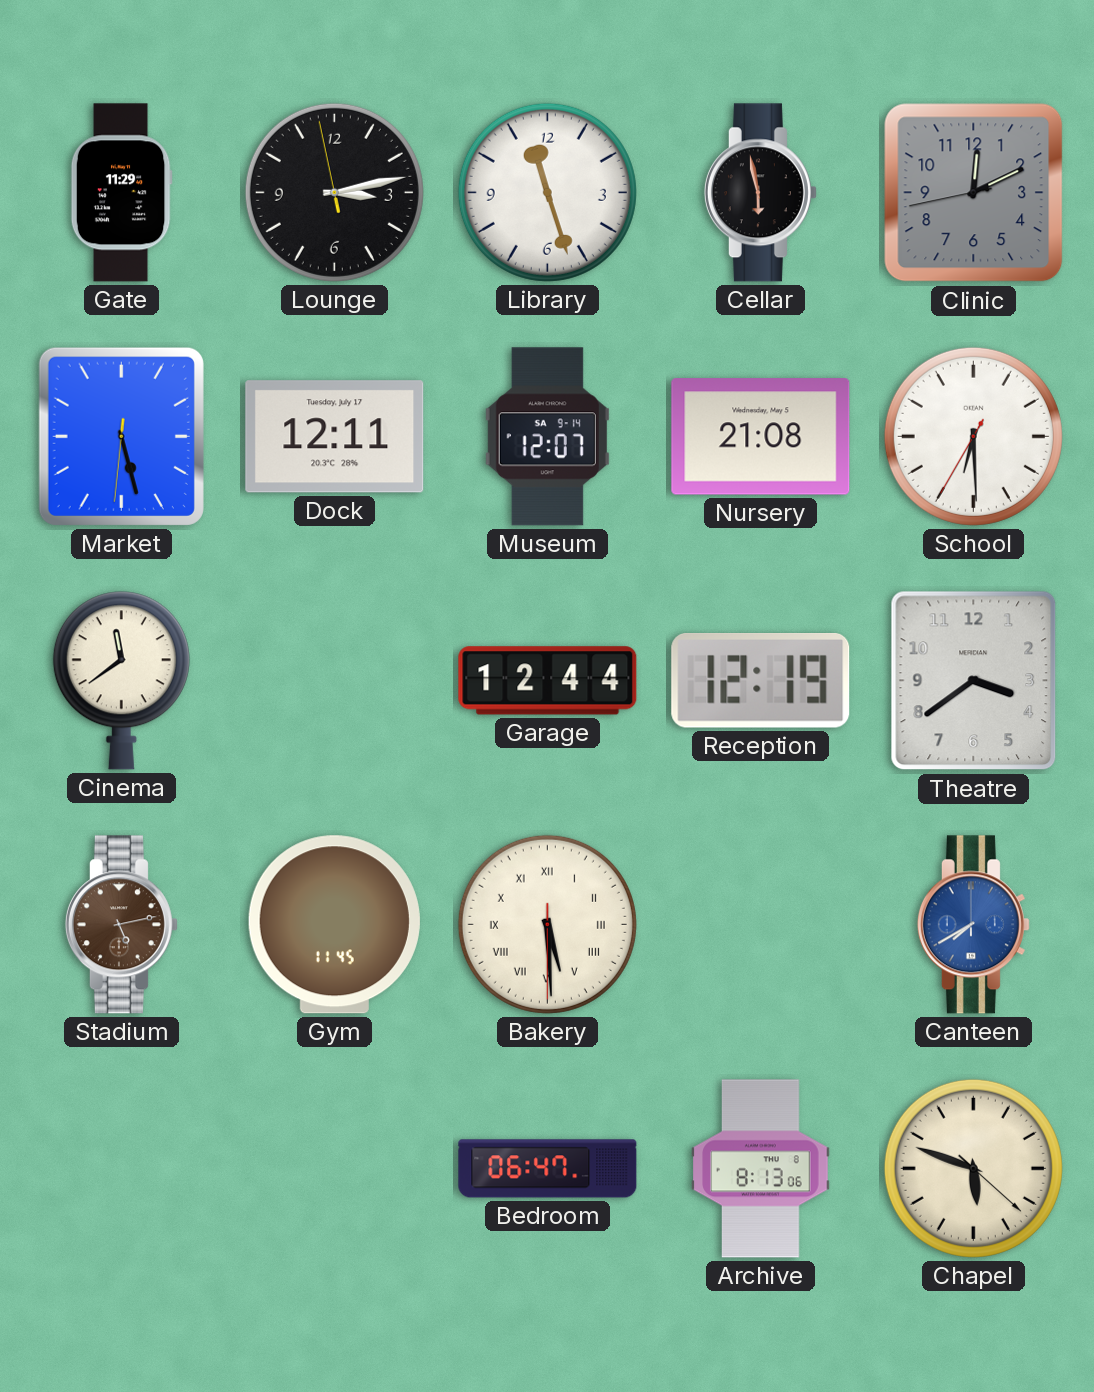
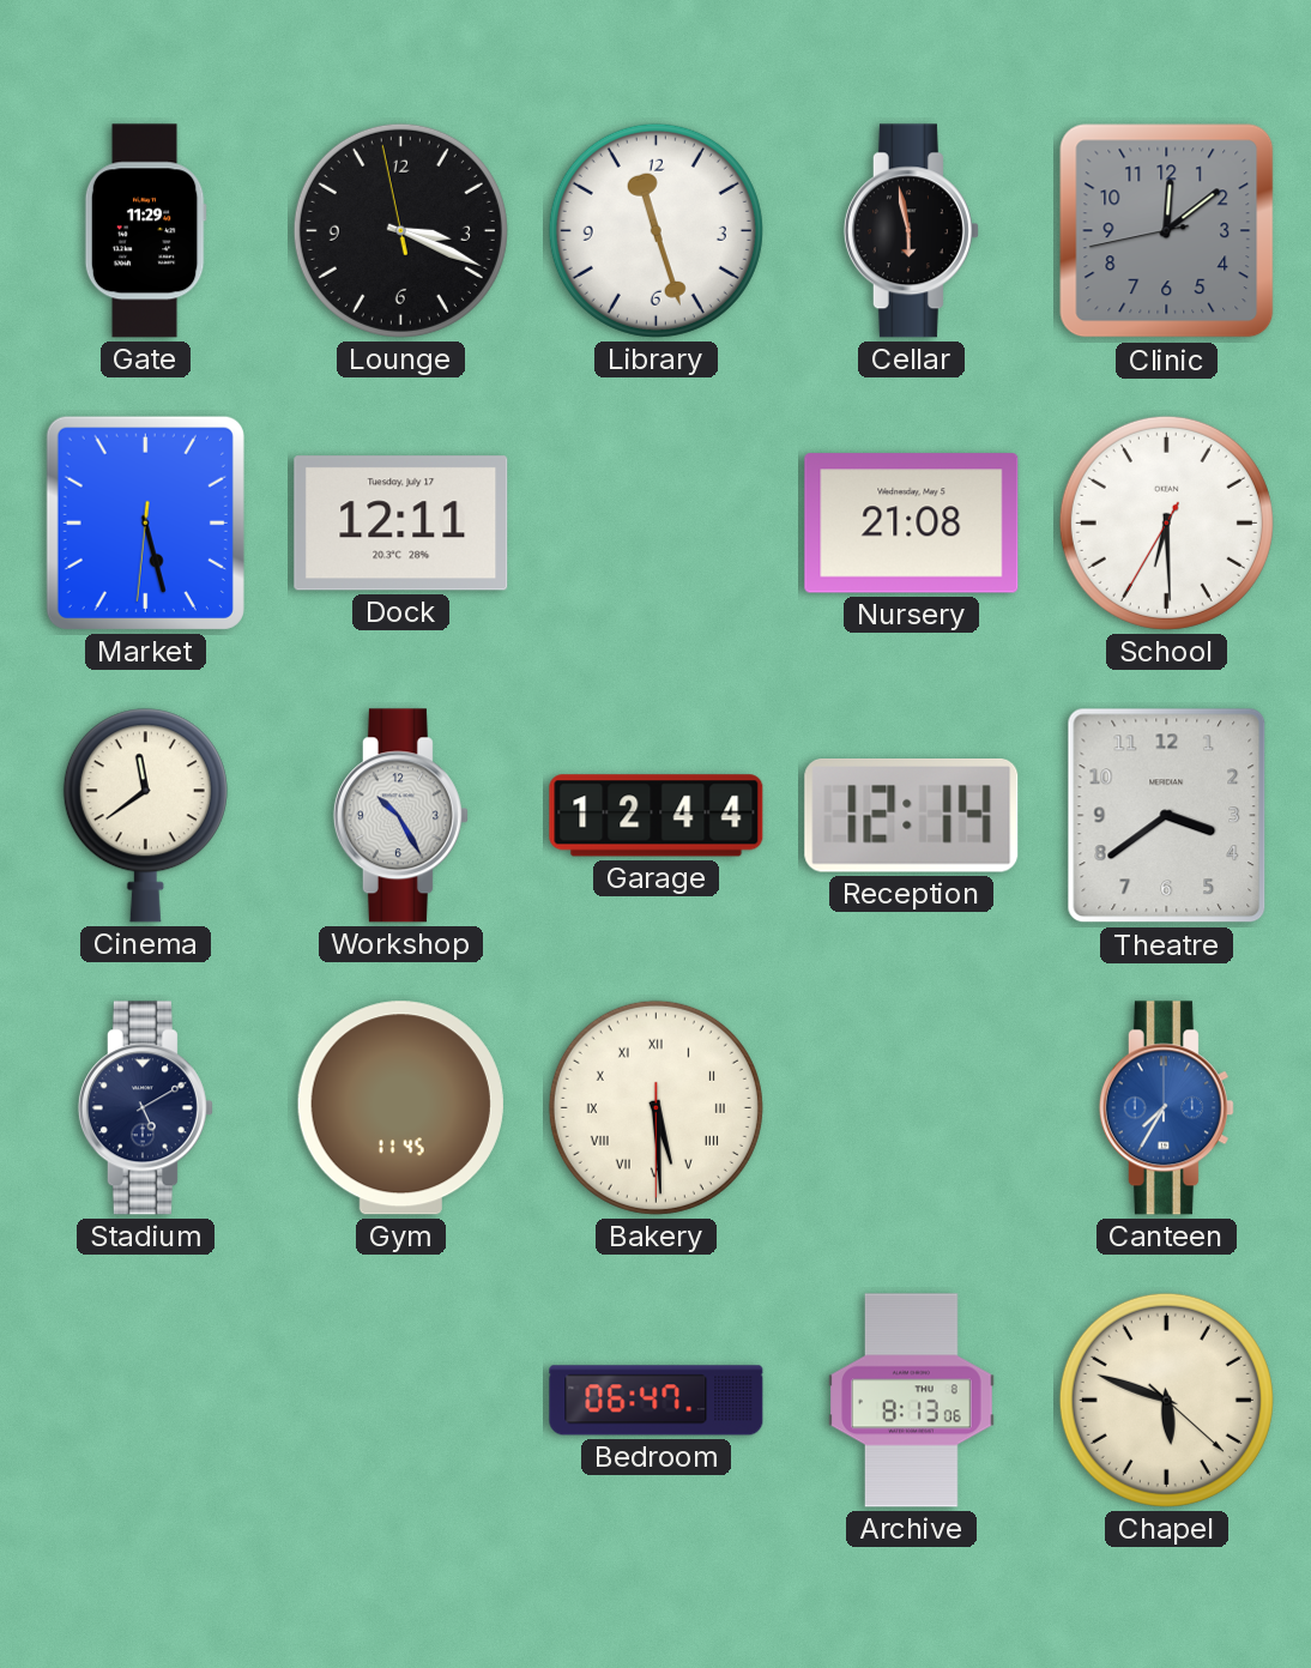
Lounge: 3:12 -> 3:18
Clinic: 12:10 -> 12:08
Museum: 12:07 -> none
Workshop: none -> 10:25
Reception: 12:19 -> 12:14
Stadium: 5:13 -> 5:10
Stadium dial: brown -> navy
Canteen: 7:40 -> 7:35
